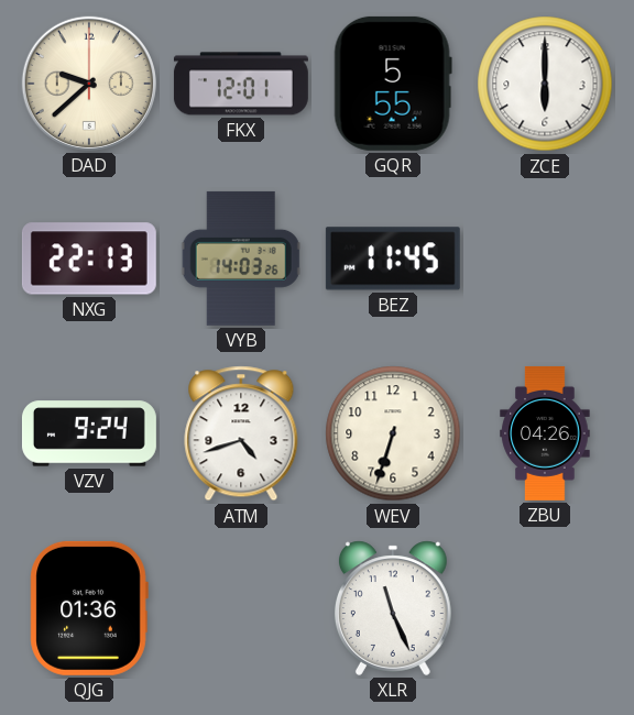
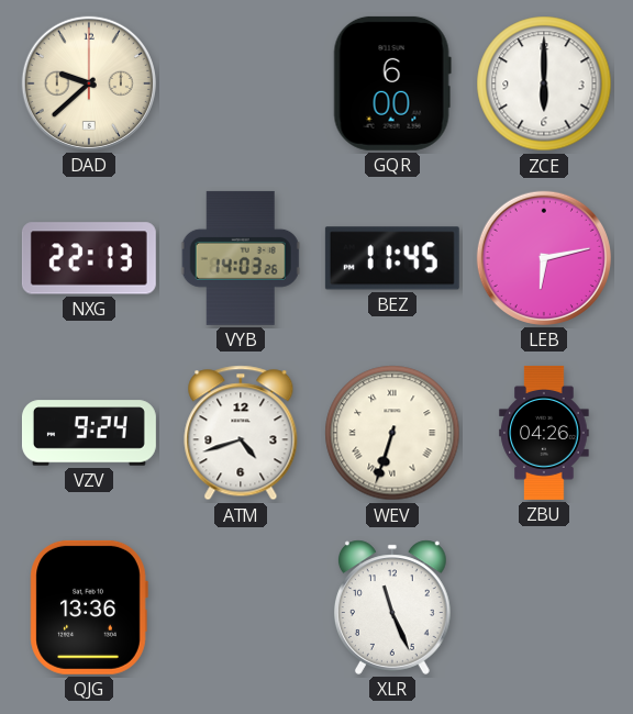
FKX: 12:01 -> none
GQR: 5:55 -> 6:00
LEB: none -> 6:13
WEV numerals: Arabic -> Roman
QJG: 01:36 -> 13:36
